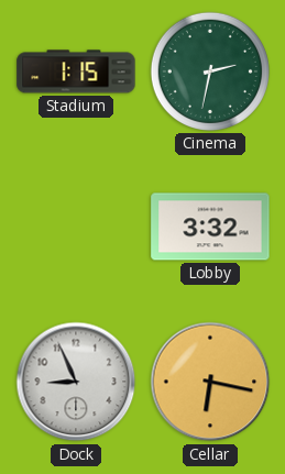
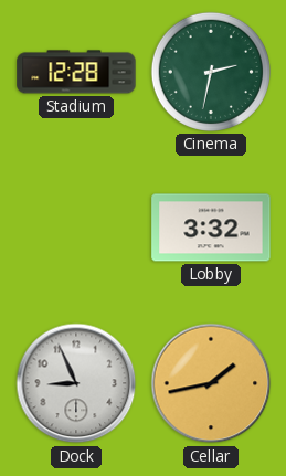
Stadium: 1:15 -> 12:28
Cellar: 6:17 -> 1:43
